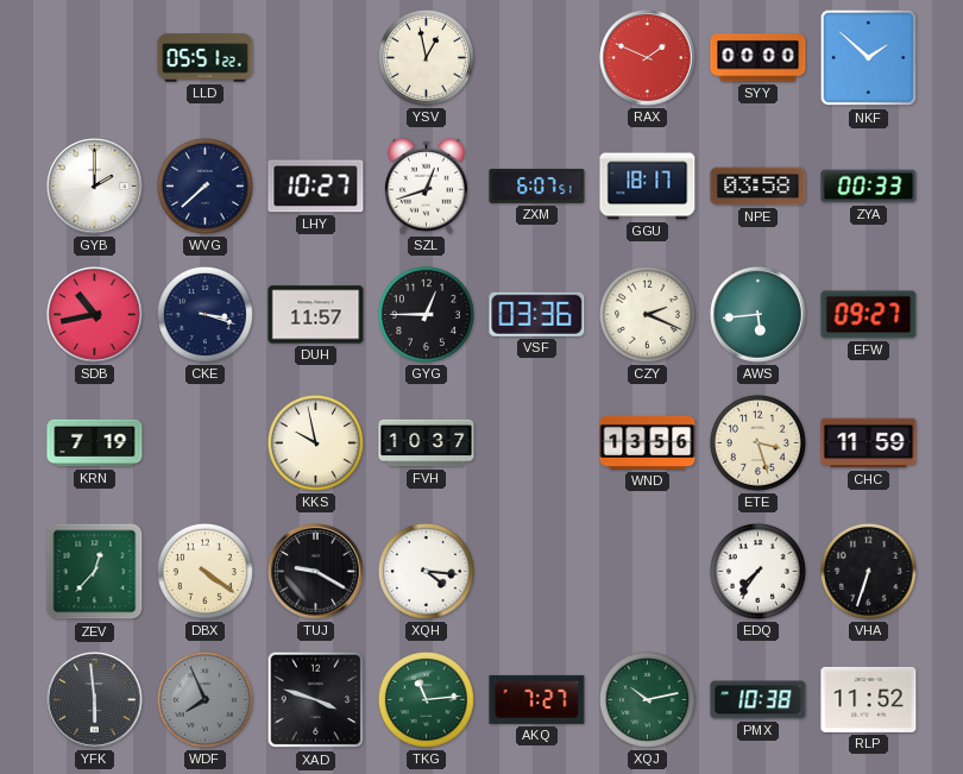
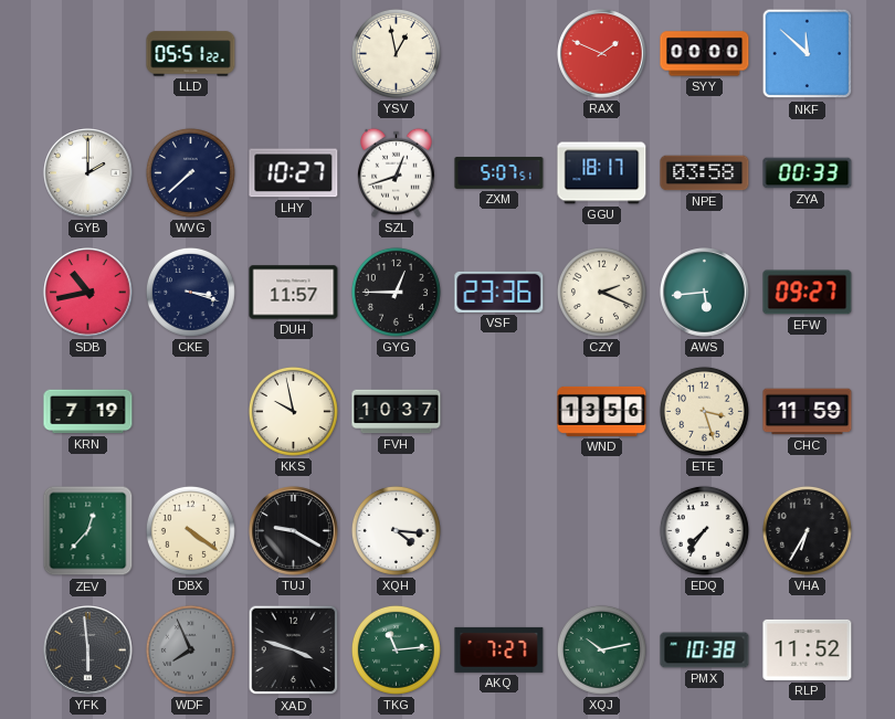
NKF: 1:52 -> 11:52
ZXM: 6:07 -> 5:07
VSF: 03:36 -> 23:36
VHA: 6:33 -> 6:35
